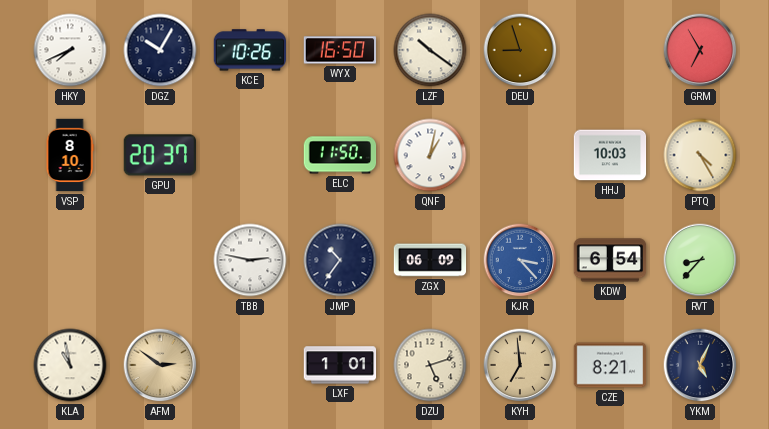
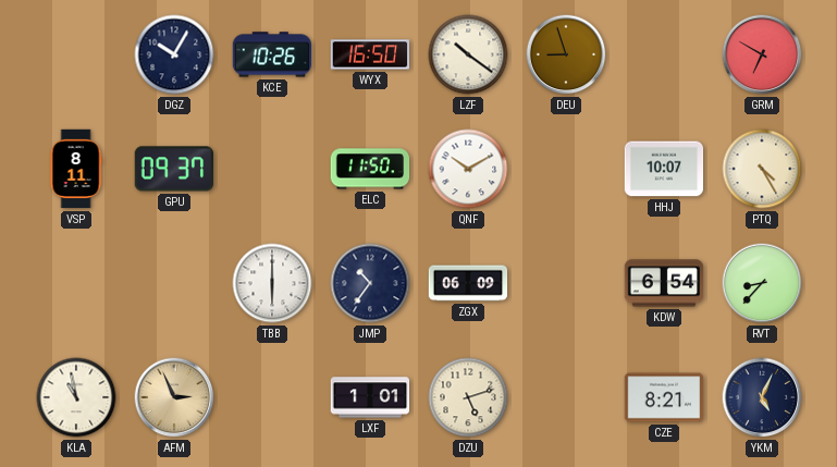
HKY: 7:41 -> none
GRM: 6:55 -> 6:50
VSP: 8:10 -> 8:11
GPU: 20:37 -> 09:37
QNF: 1:02 -> 10:10
HHJ: 10:03 -> 10:07
TBB: 2:47 -> 6:00
KJR: 3:23 -> none
AFM: 2:51 -> 2:56
KYH: 6:59 -> none
